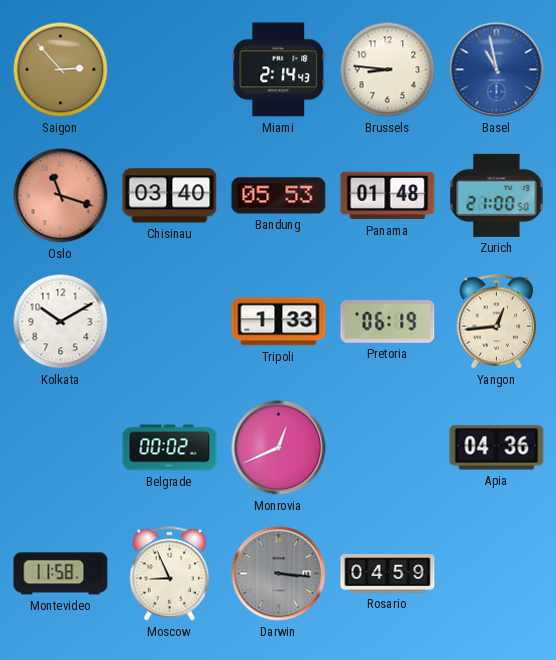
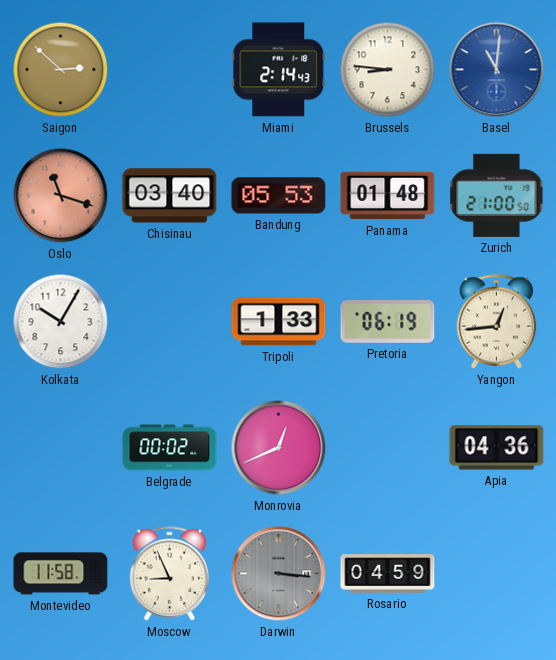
Saigon: 2:53 -> 2:52
Basel: 10:58 -> 11:01
Kolkata: 10:10 -> 10:05
